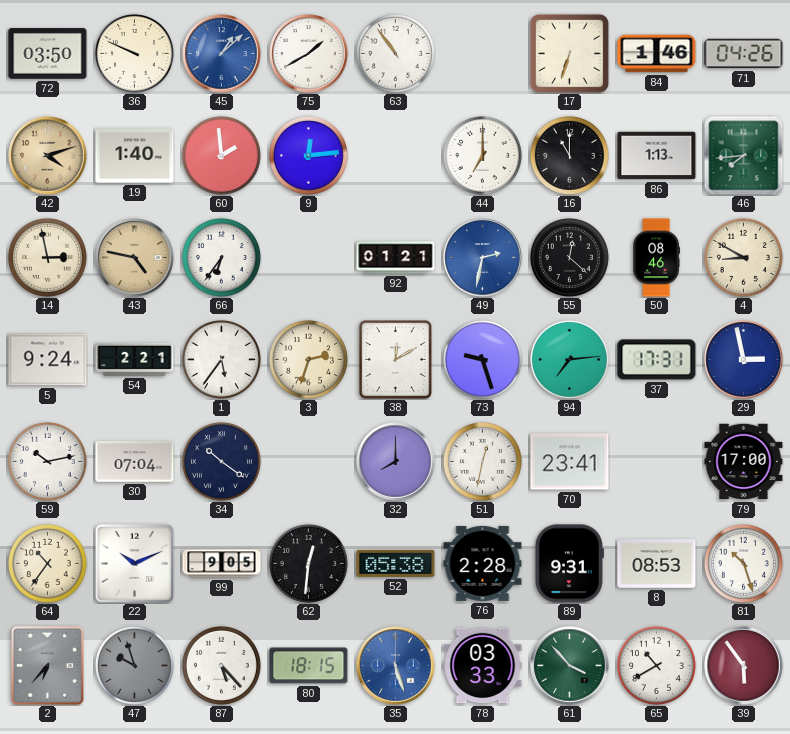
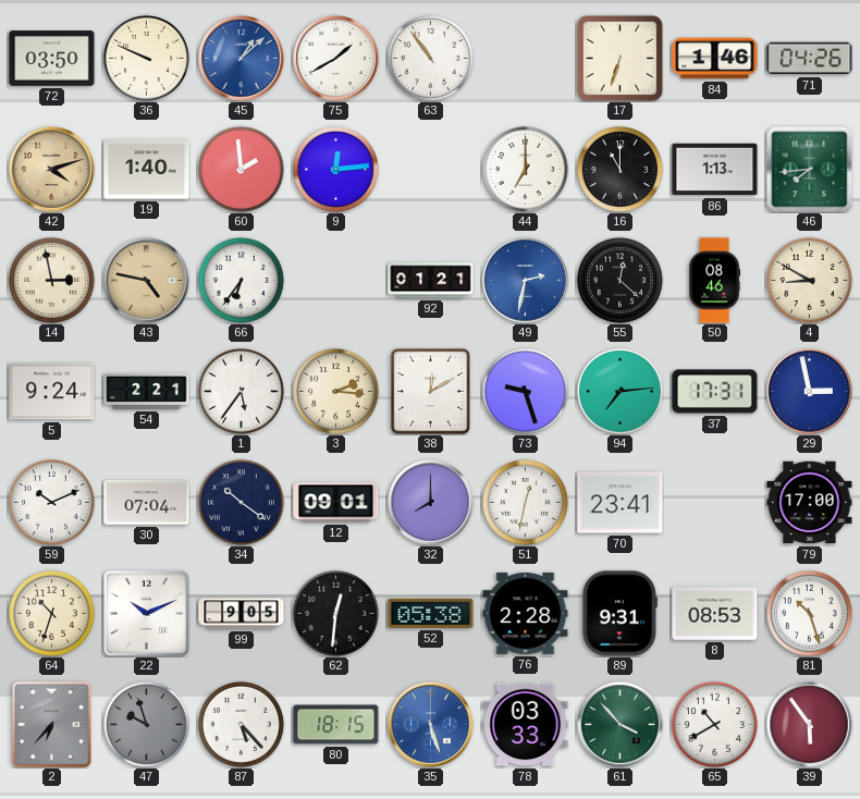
3: 2:33 -> 2:16
59: 10:13 -> 10:11
12: none -> 09:01
64: 10:36 -> 10:33
